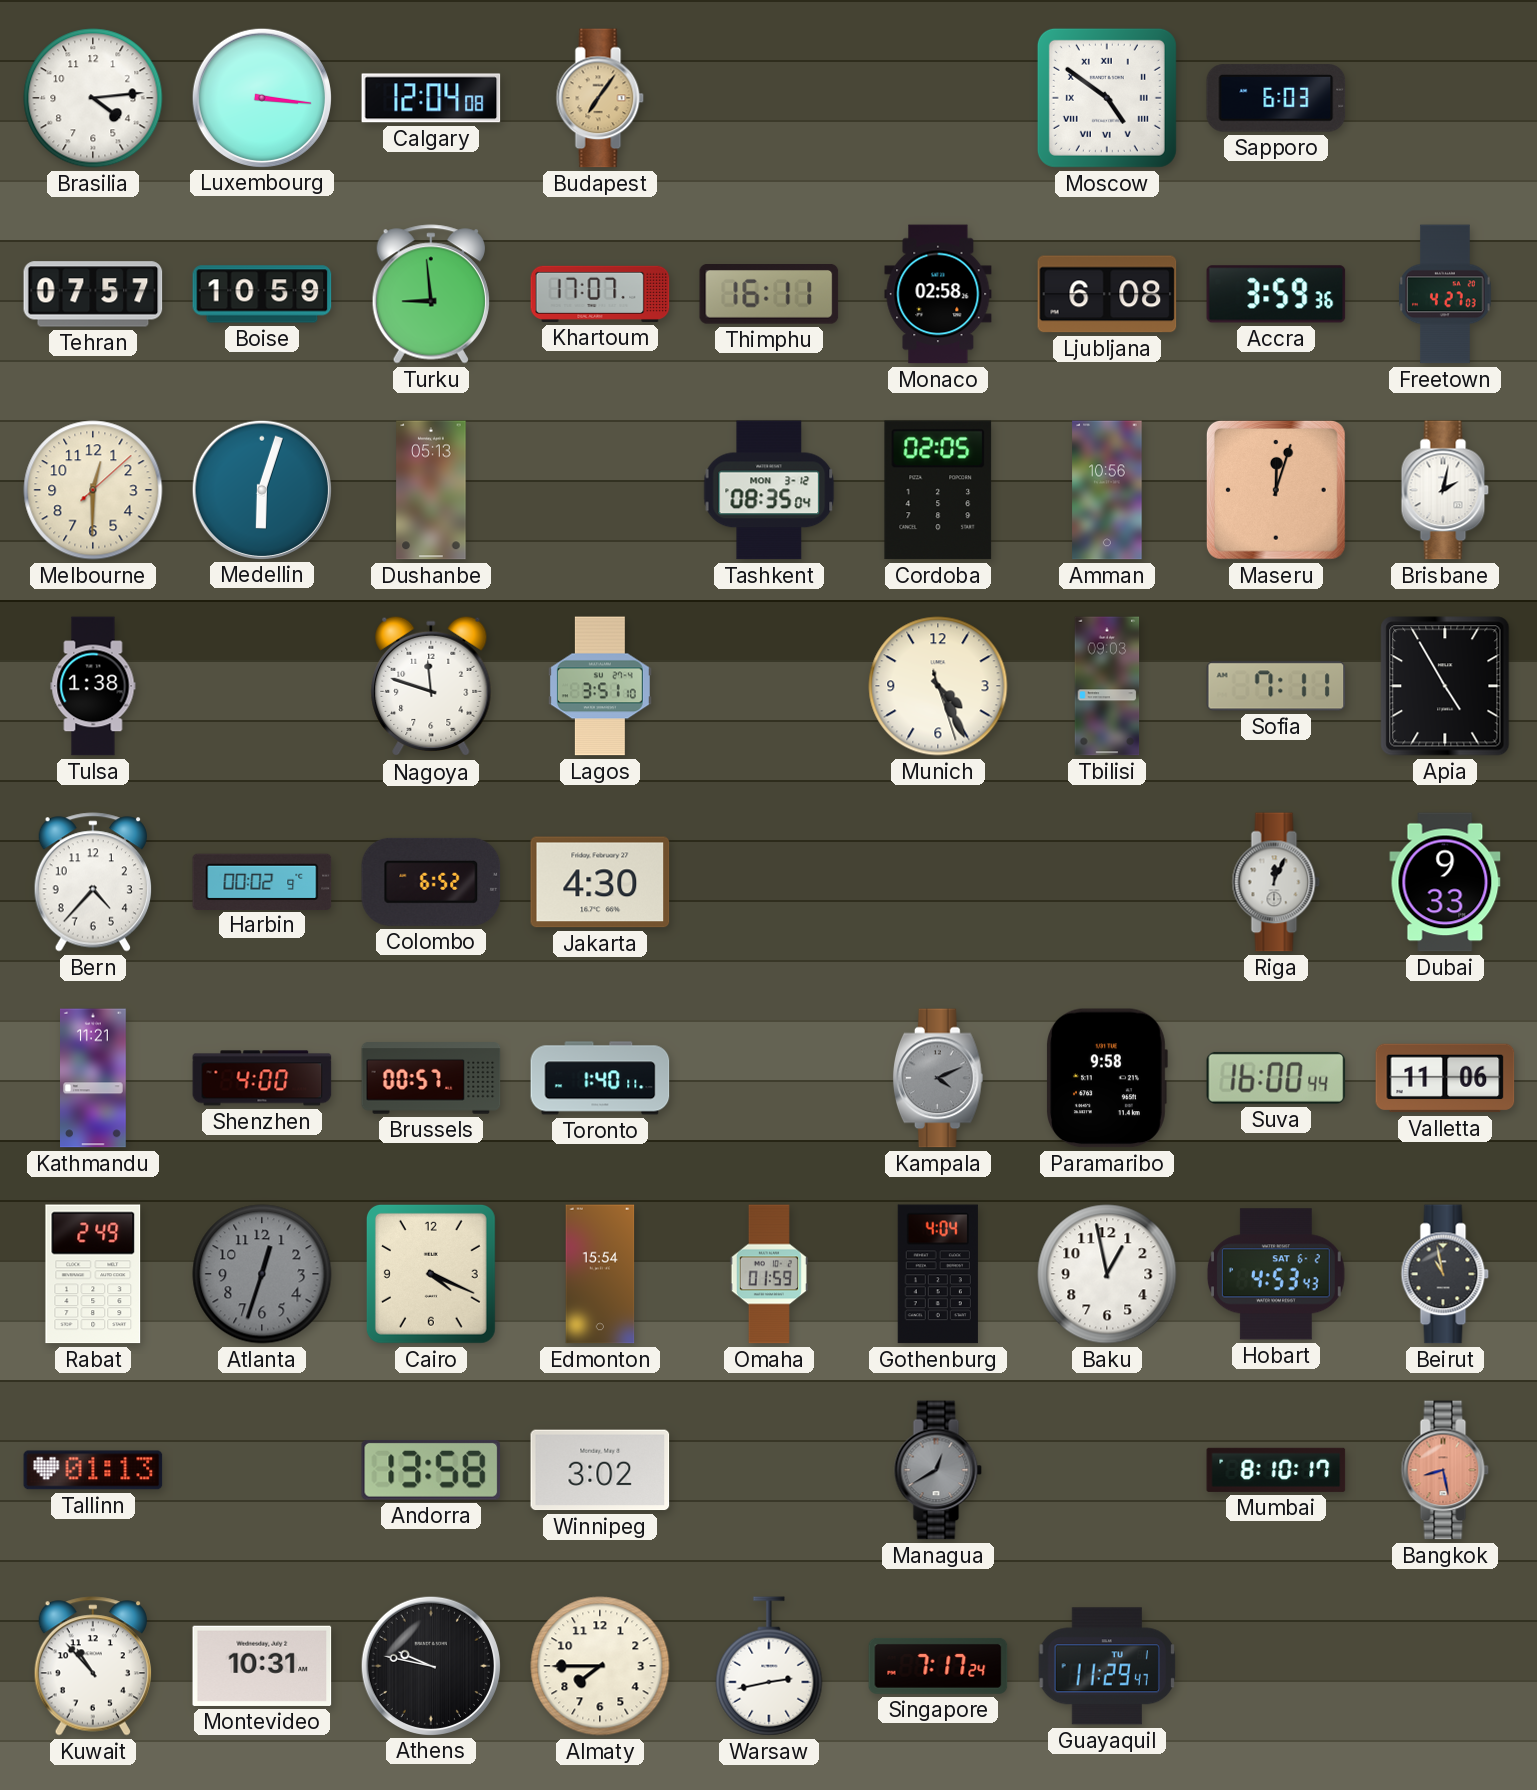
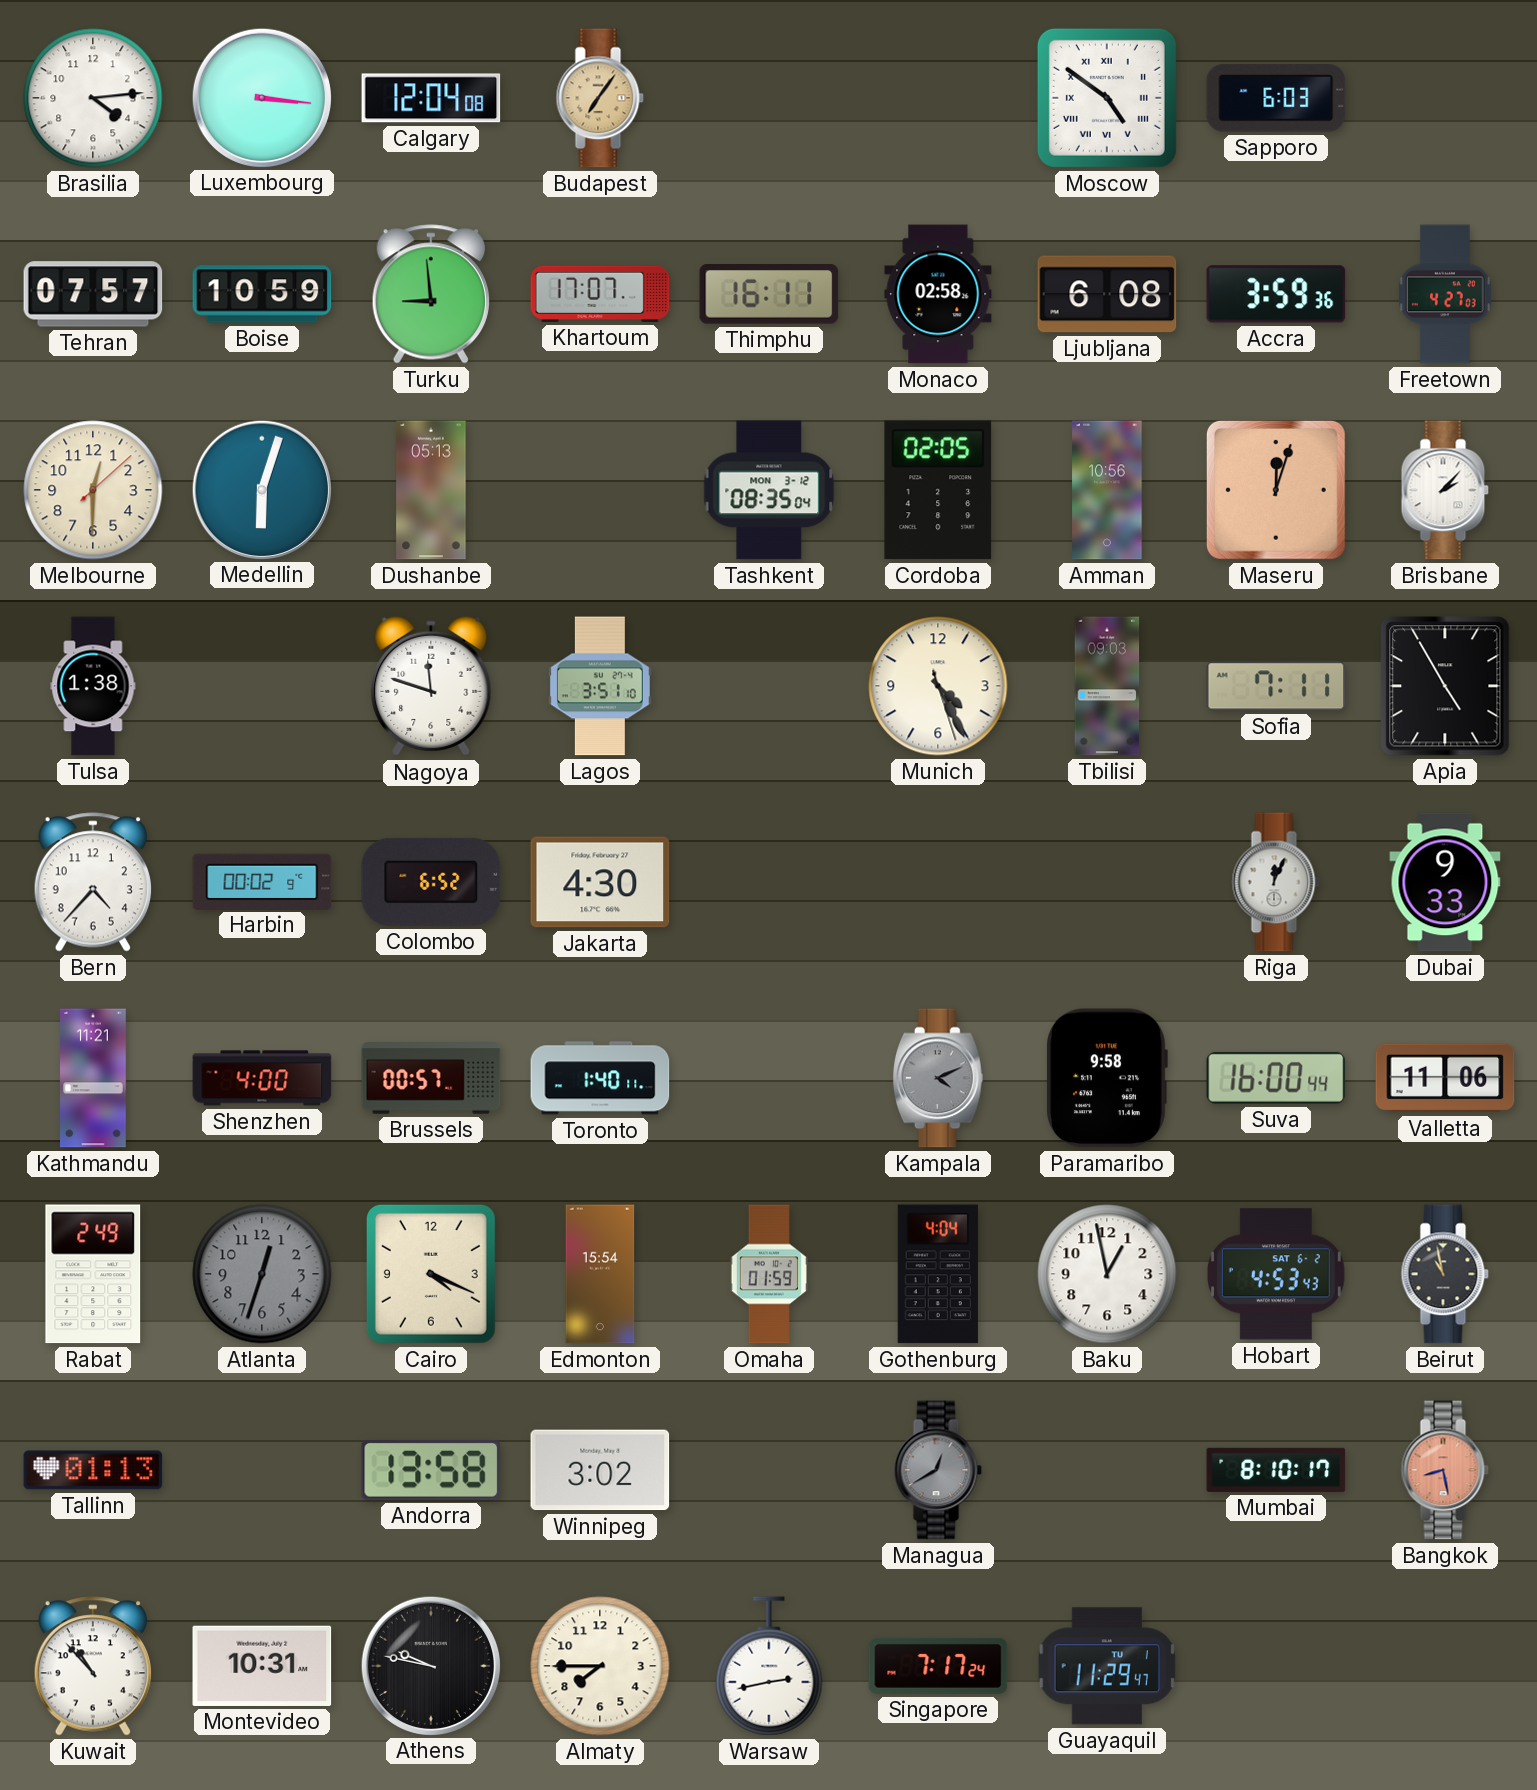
Brisbane: 2:02 -> 2:07
